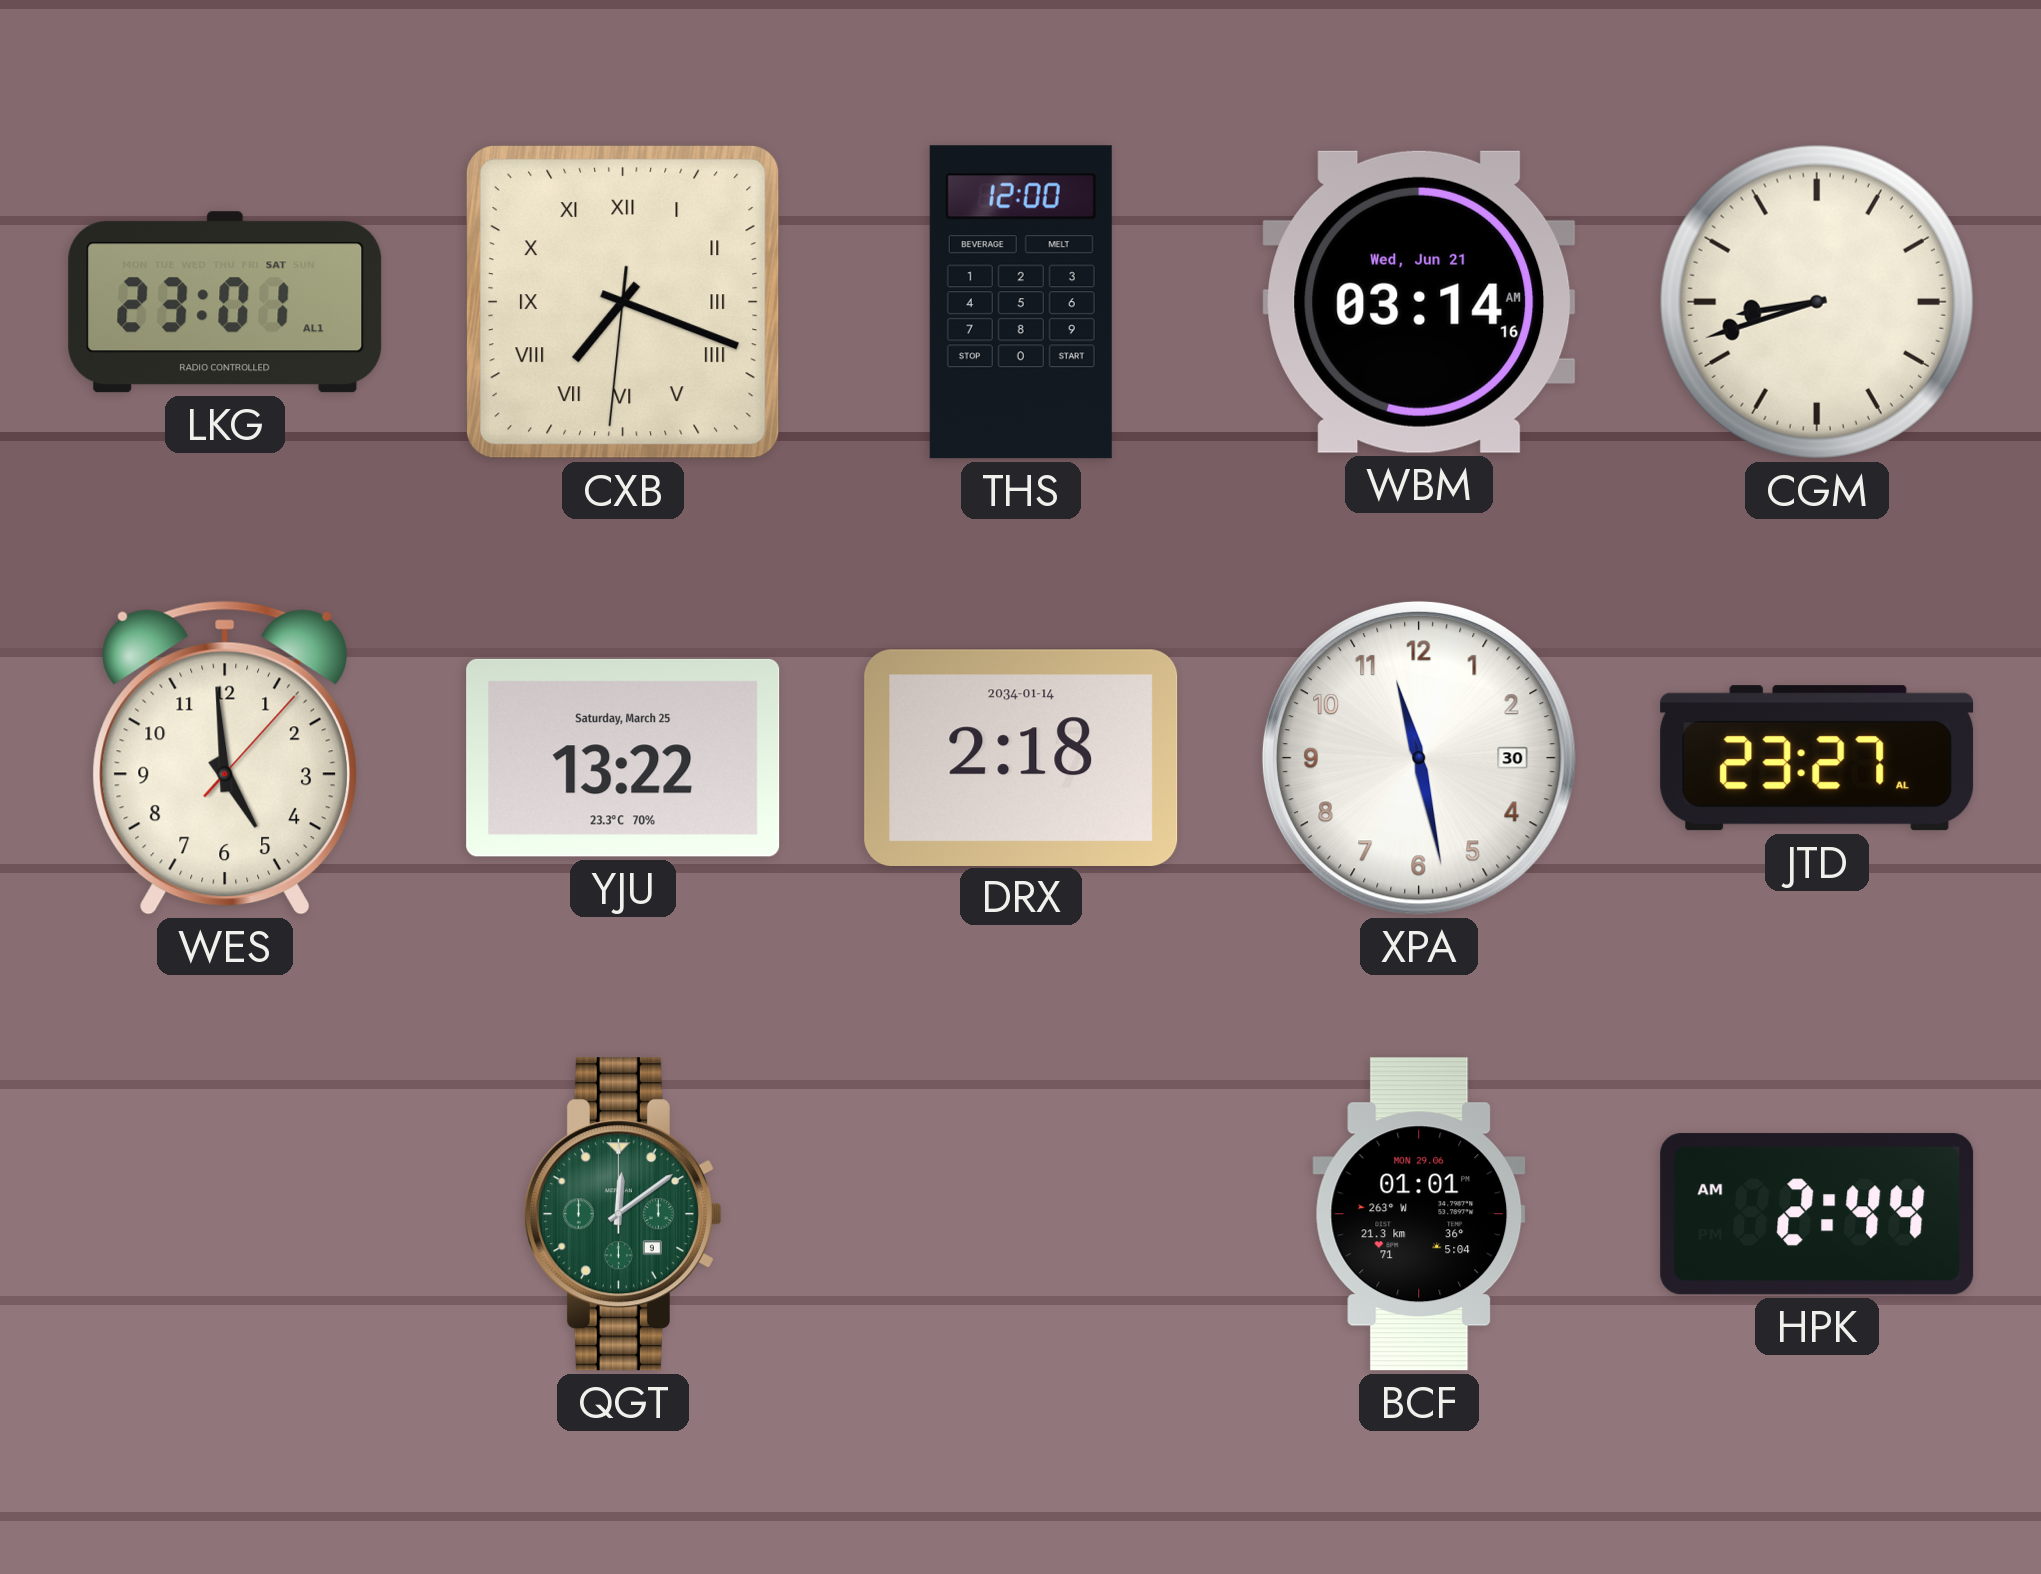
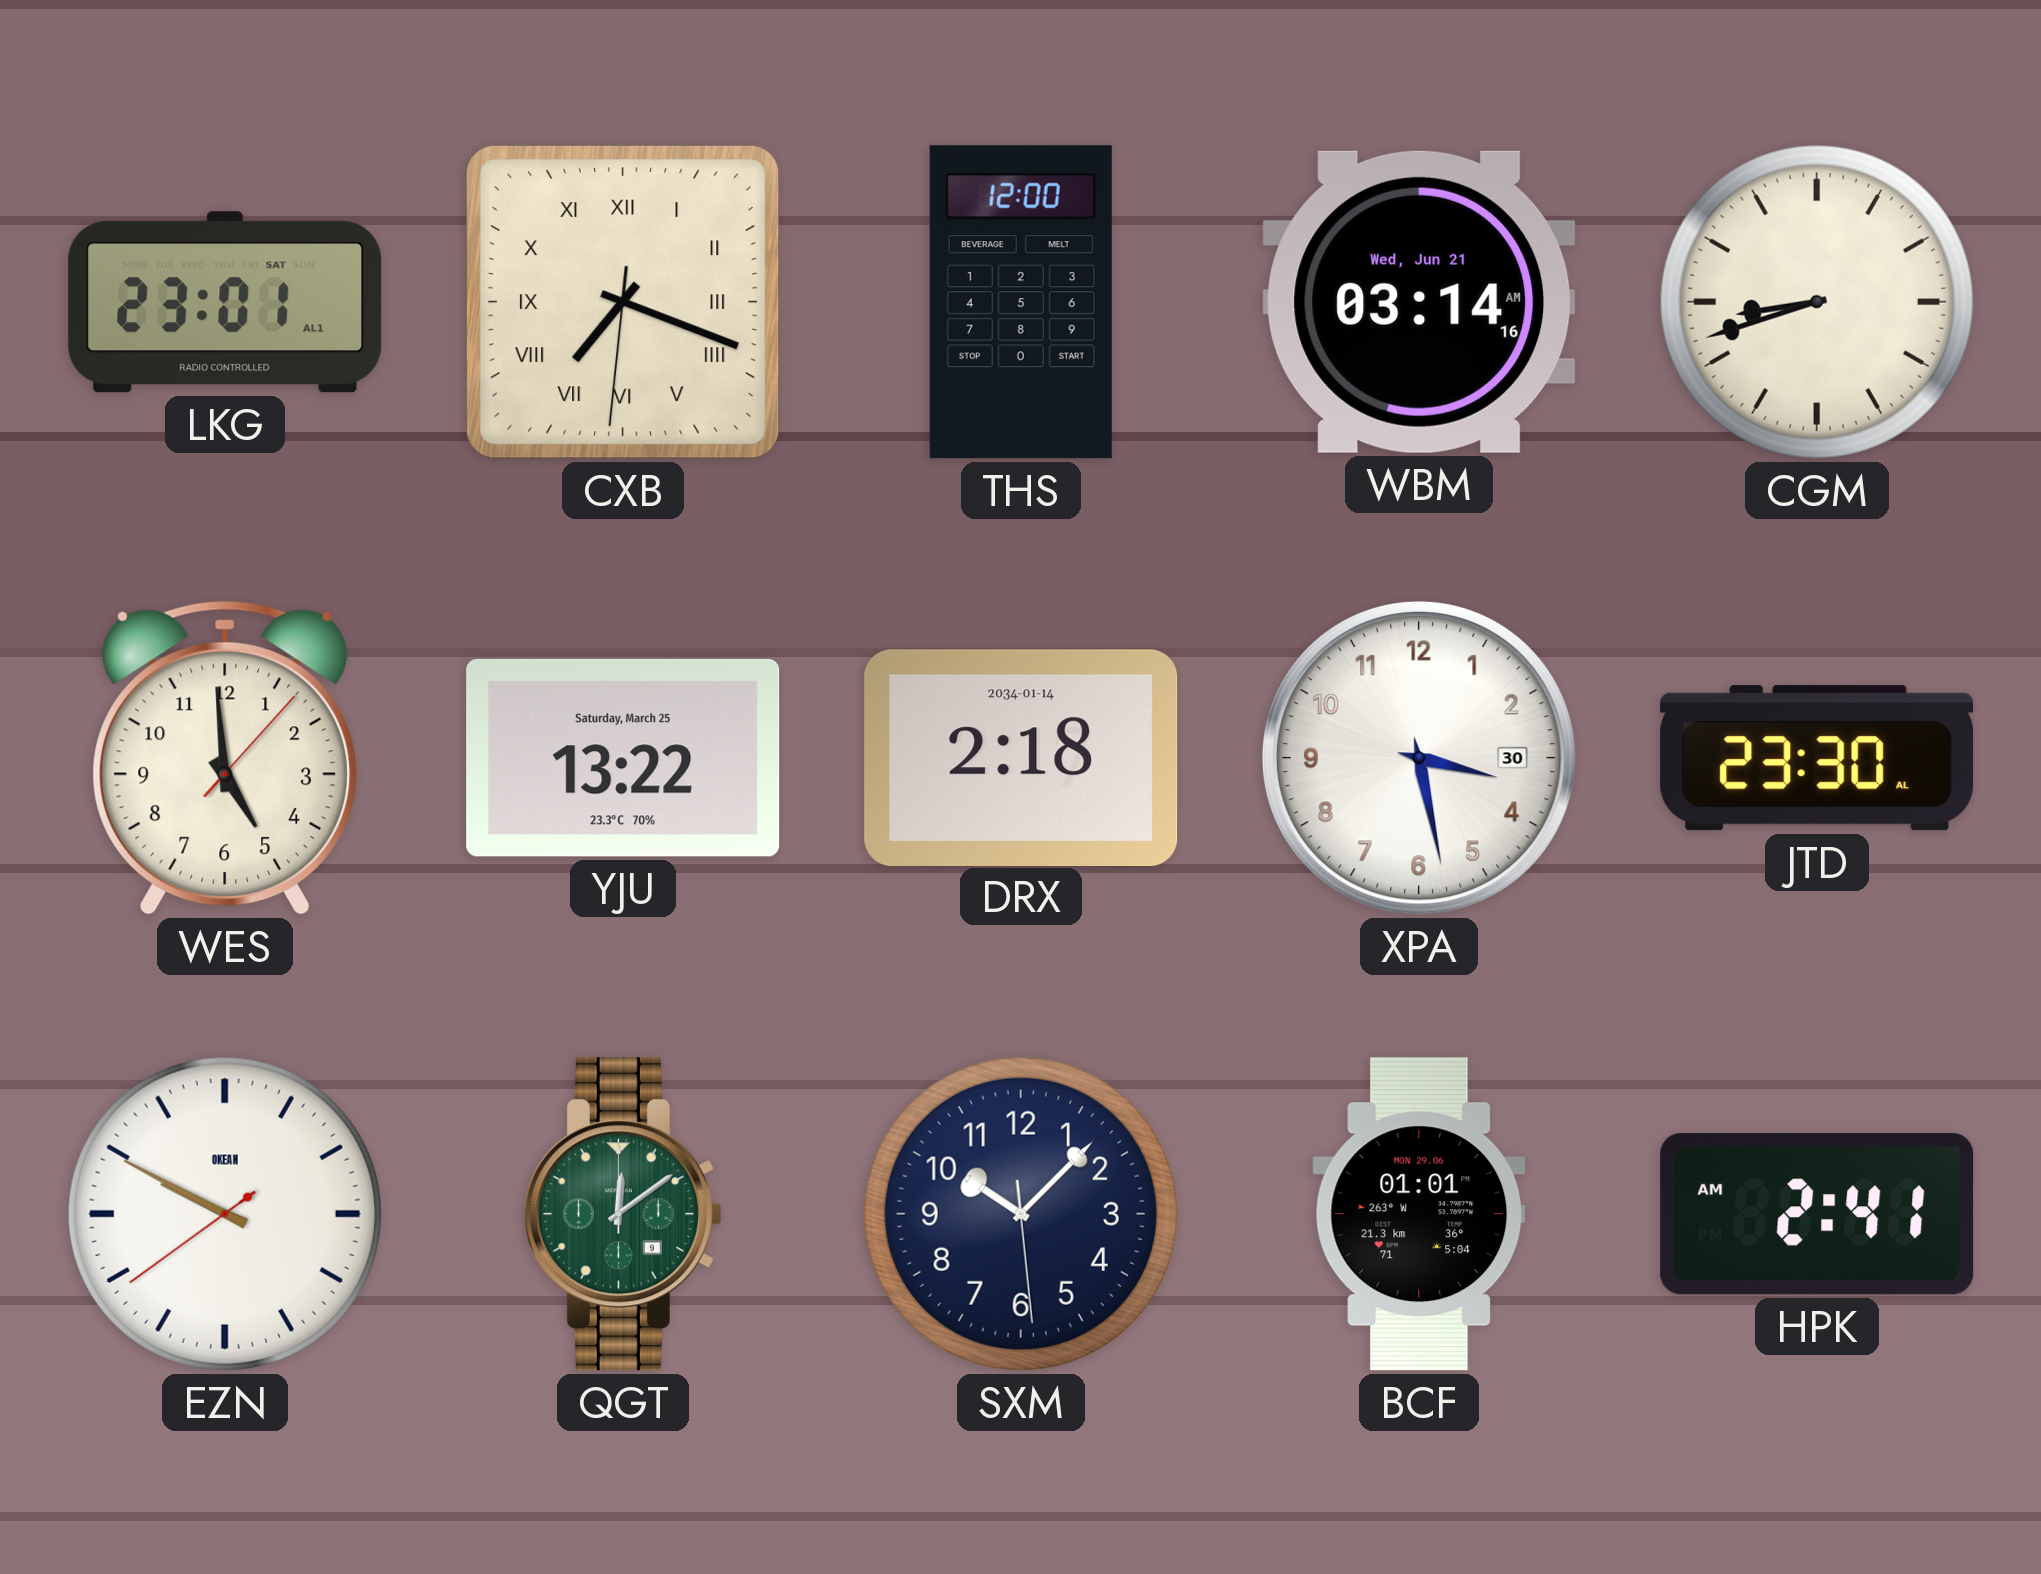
XPA: 11:28 -> 3:28
JTD: 23:27 -> 23:30
EZN: none -> 9:49
SXM: none -> 10:07
HPK: 2:44 -> 2:41
